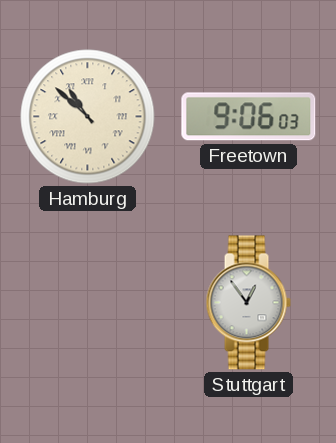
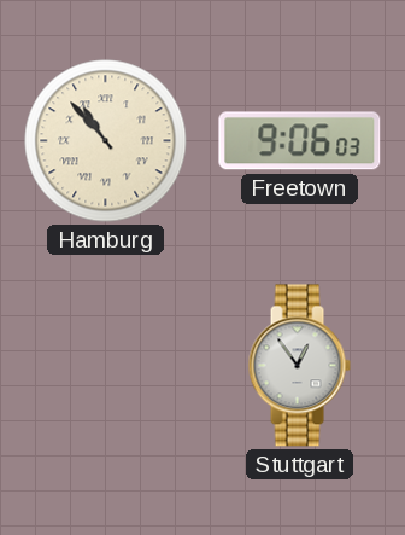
Hamburg: 10:52 -> 10:53
